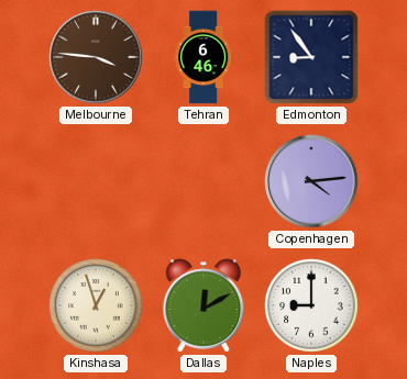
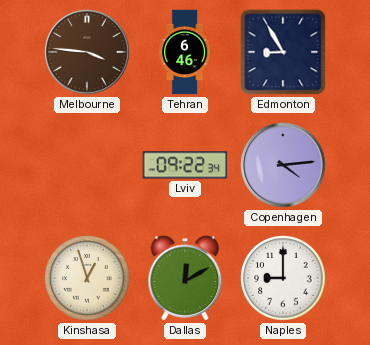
Edmonton: 8:54 -> 8:55
Lviv: none -> 09:22
